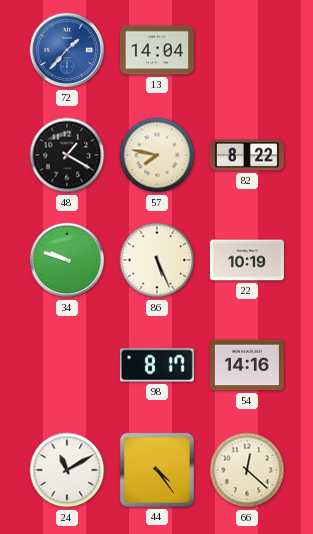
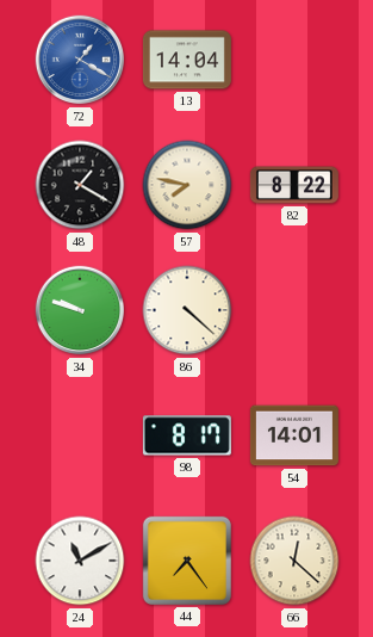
72: 1:37 -> 1:20
86: 5:26 -> 4:22
22: 10:19 -> none
54: 14:16 -> 14:01
44: 4:24 -> 7:24
